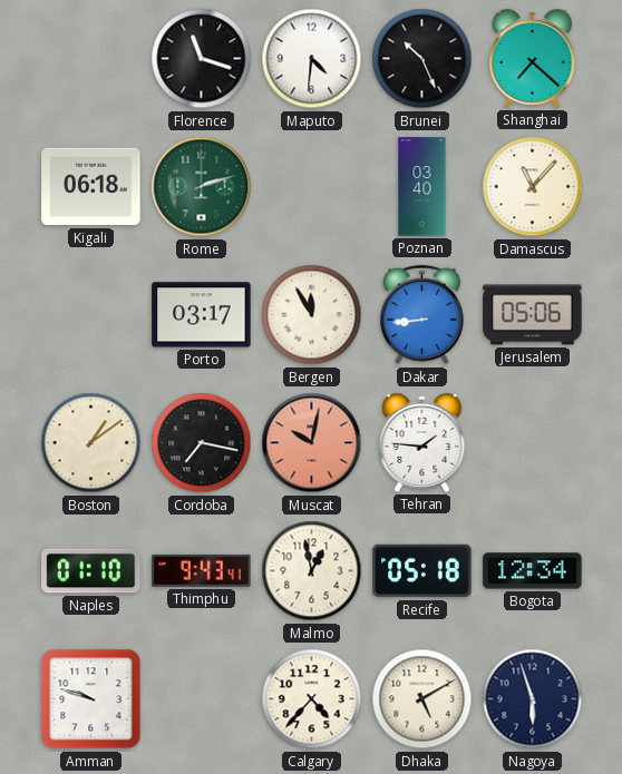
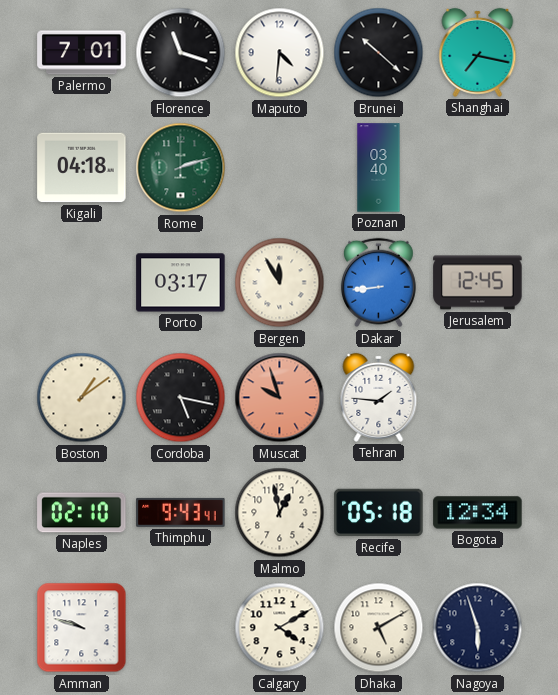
Palermo: none -> 7:01
Brunei: 10:26 -> 10:22
Shanghai: 7:22 -> 7:17
Kigali: 06:18 -> 04:18
Damascus: 11:07 -> none
Jerusalem: 05:06 -> 12:45
Cordoba: 7:17 -> 5:17
Muscat: 10:02 -> 9:57
Naples: 01:10 -> 02:10
Calgary: 4:37 -> 4:10
